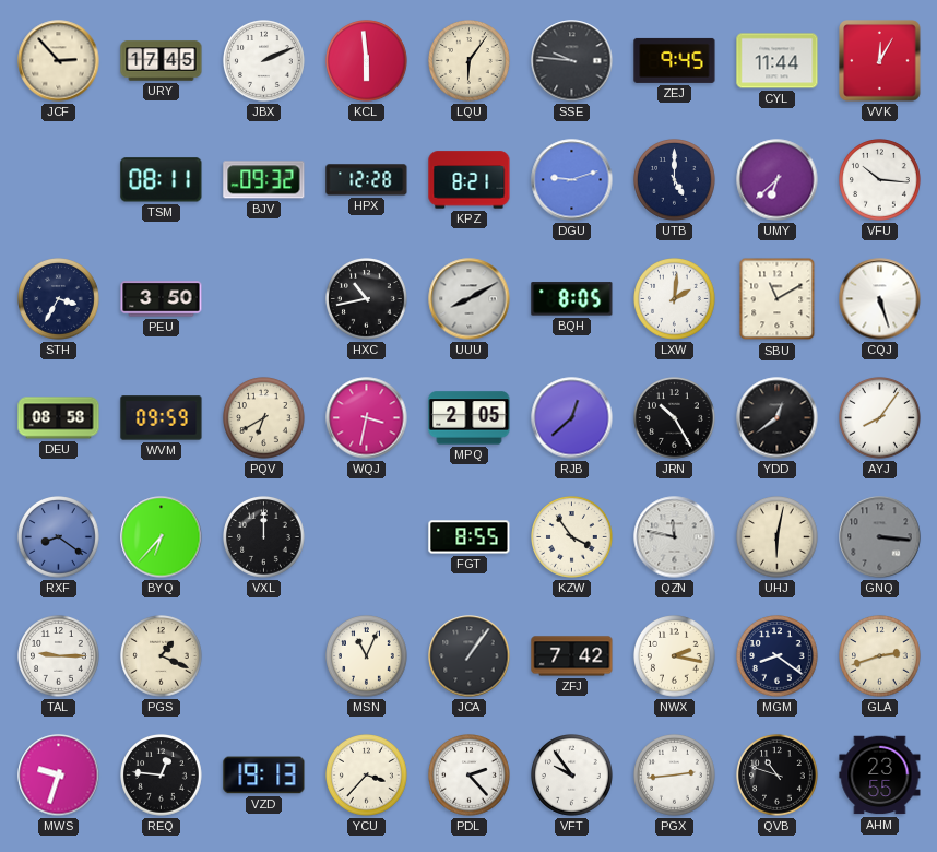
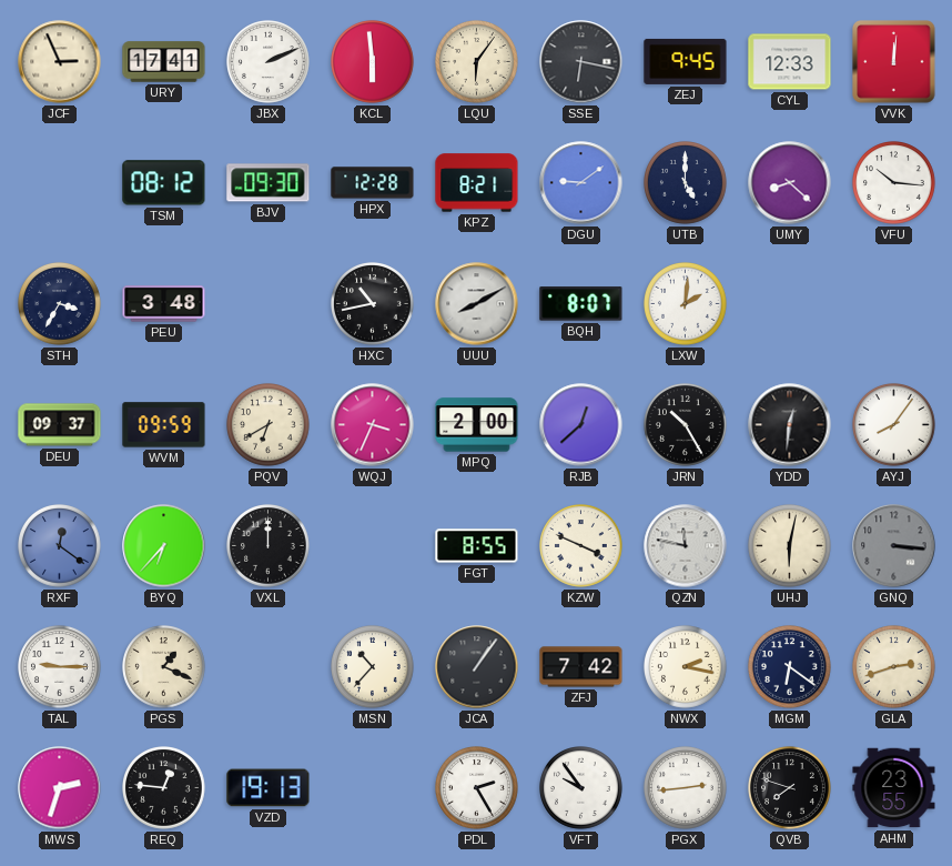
JCF: 2:53 -> 2:56
URY: 17:45 -> 17:41
SSE: 9:46 -> 6:17
CYL: 11:44 -> 12:33
VVK: 12:05 -> 12:01
TSM: 08:11 -> 08:12
BJV: 09:32 -> 09:30
DGU: 9:12 -> 9:09
UMY: 6:38 -> 8:22
PEU: 3:50 -> 3:48
BQH: 8:05 -> 8:07
SBU: 11:10 -> none
CQJ: 5:27 -> none
DEU: 08:58 -> 09:37
WQJ: 3:32 -> 3:34
MPQ: 2:05 -> 2:00
YDD: 12:39 -> 12:31
RXF: 8:21 -> 12:21
KZW: 3:54 -> 3:49
MSN: 11:04 -> 10:37
MGM: 8:21 -> 6:21
MWS: 9:33 -> 2:33
YCU: 3:37 -> none
PDL: 2:23 -> 2:25
QVB: 10:48 -> 7:48
